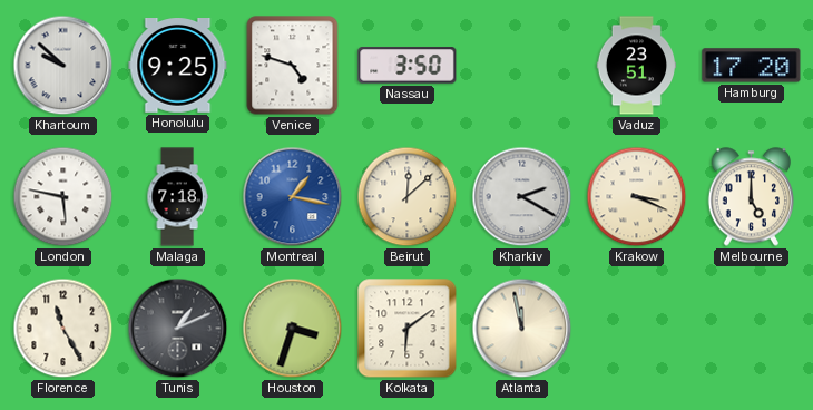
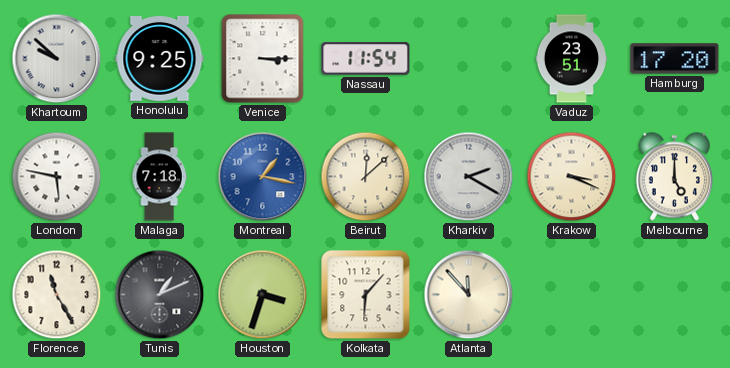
Venice: 4:48 -> 3:15
Nassau: 3:50 -> 11:54
Kolkata: 6:09 -> 6:07
Atlanta: 11:58 -> 11:53
